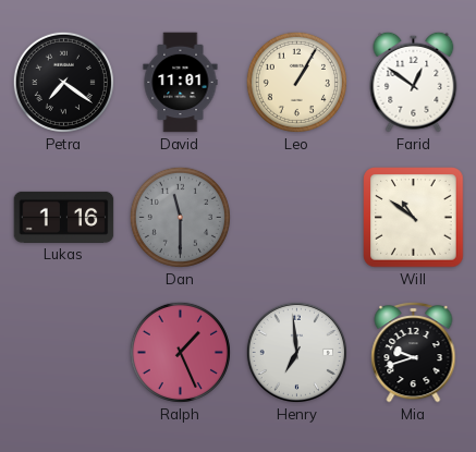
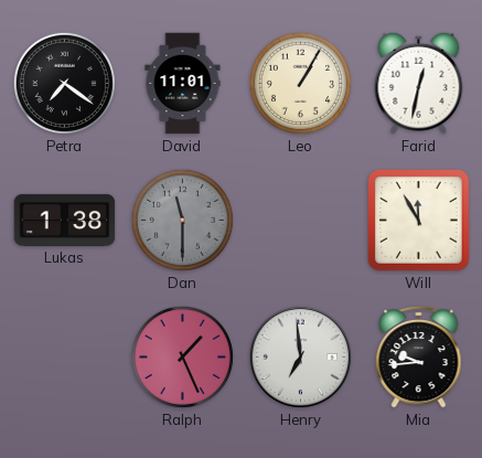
Farid: 12:51 -> 12:32
Lukas: 1:16 -> 1:38
Will: 10:51 -> 11:55
Mia: 9:42 -> 9:44
